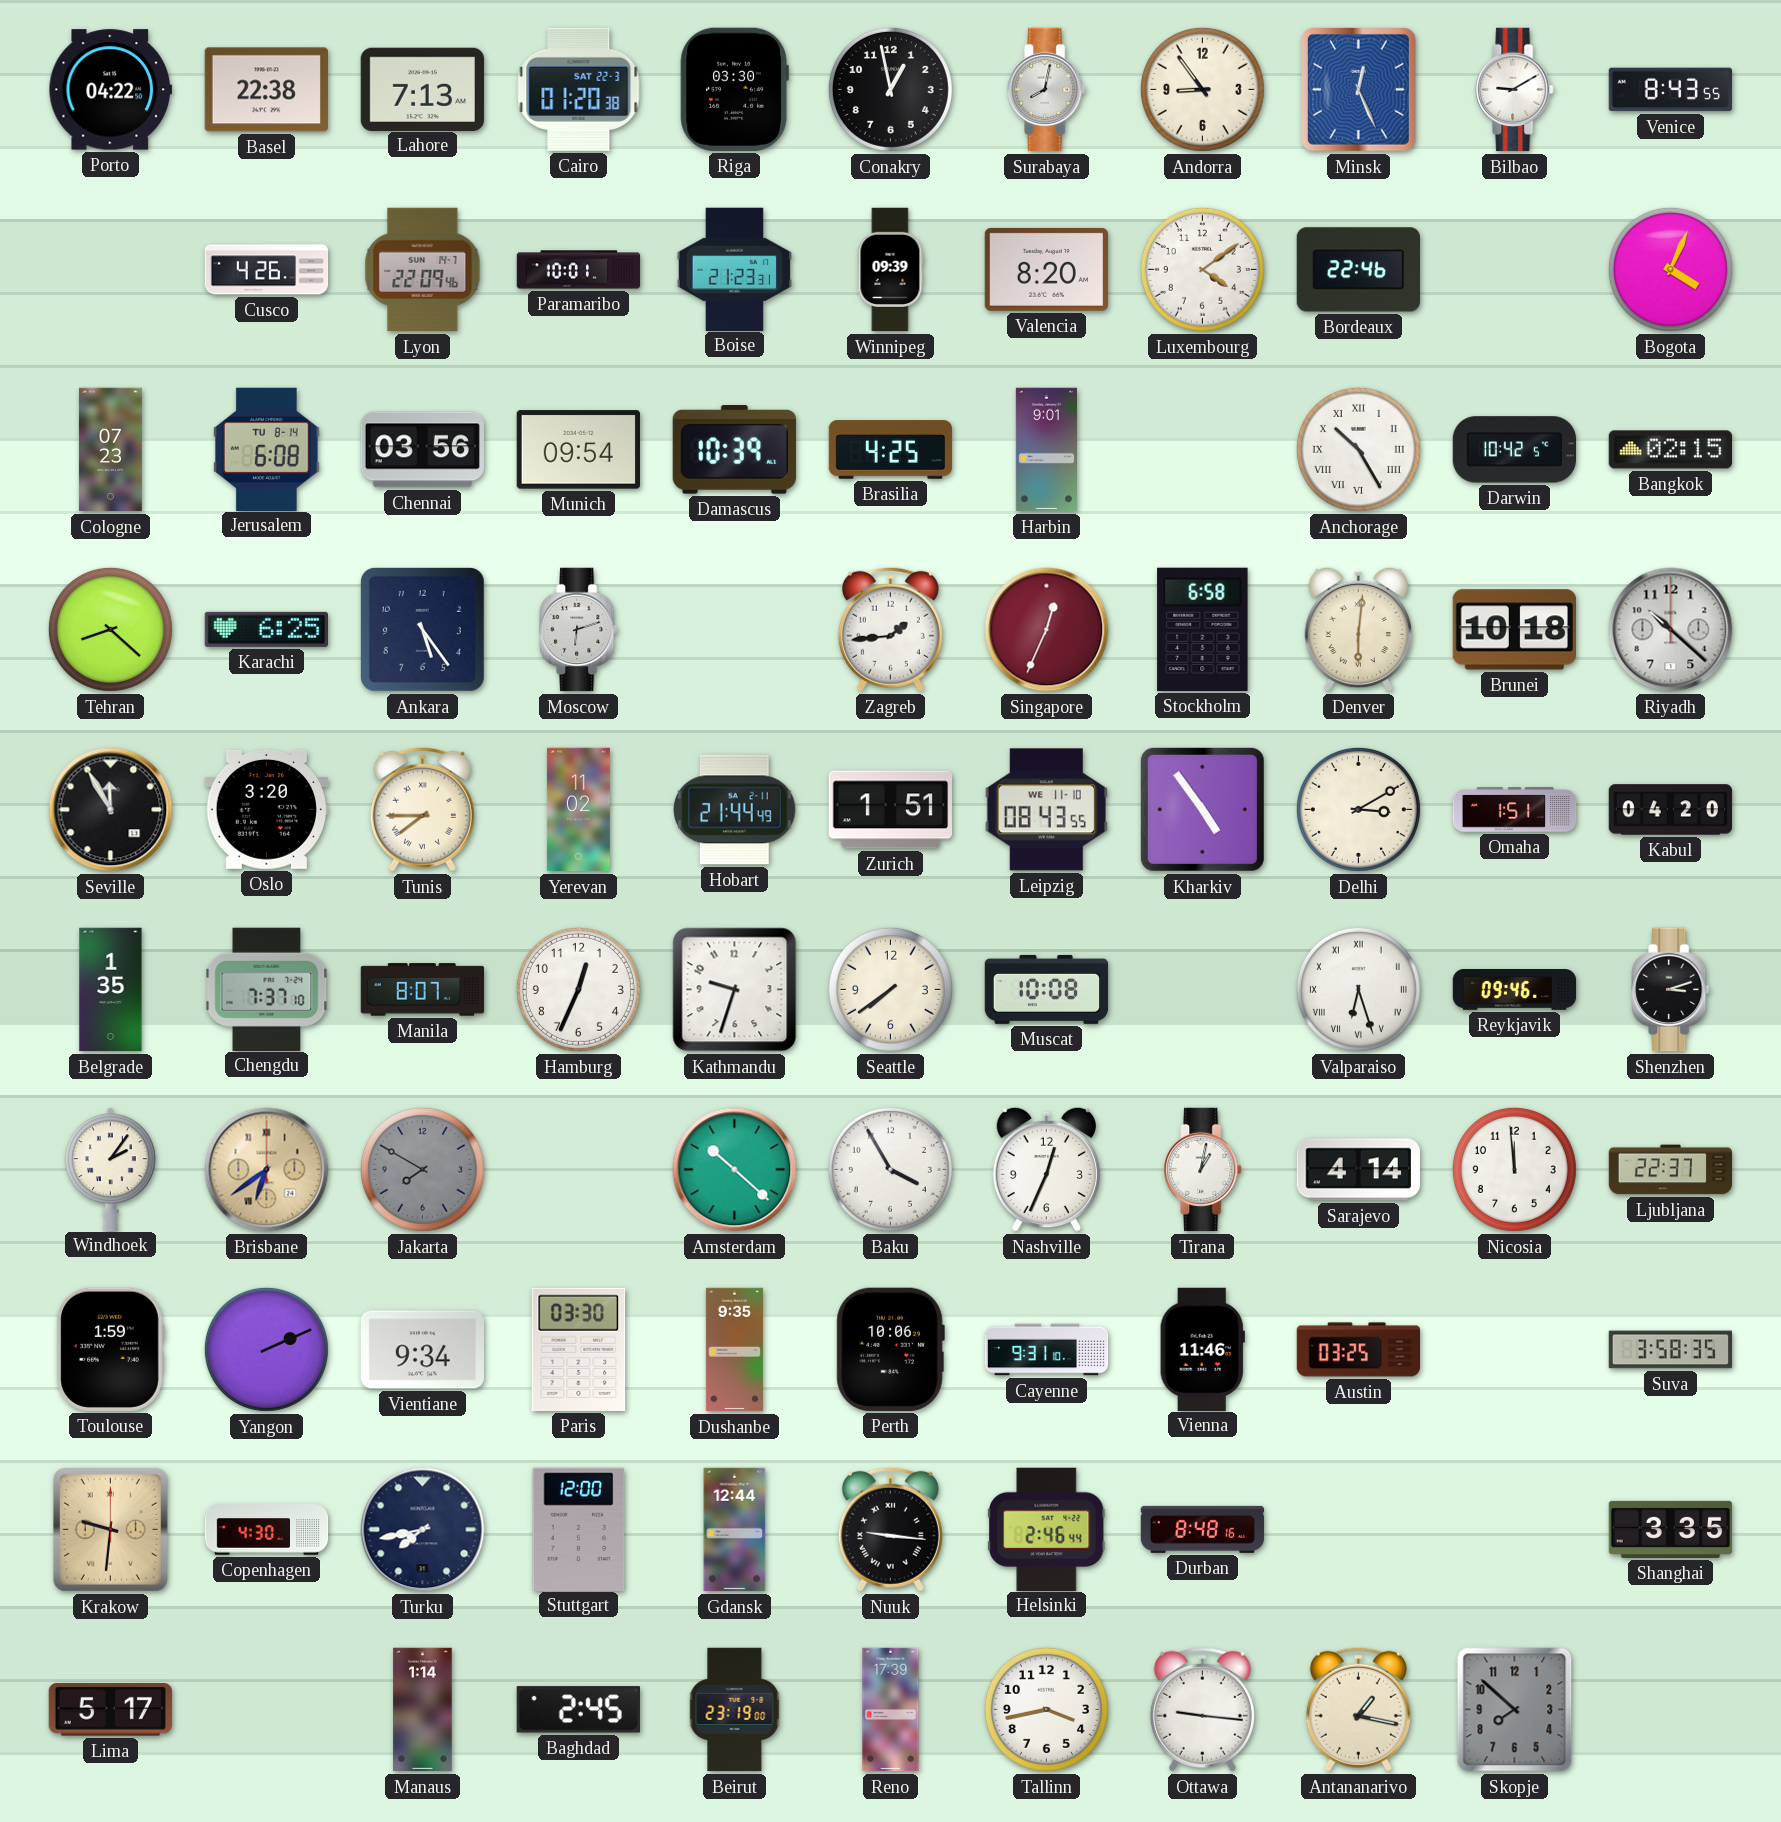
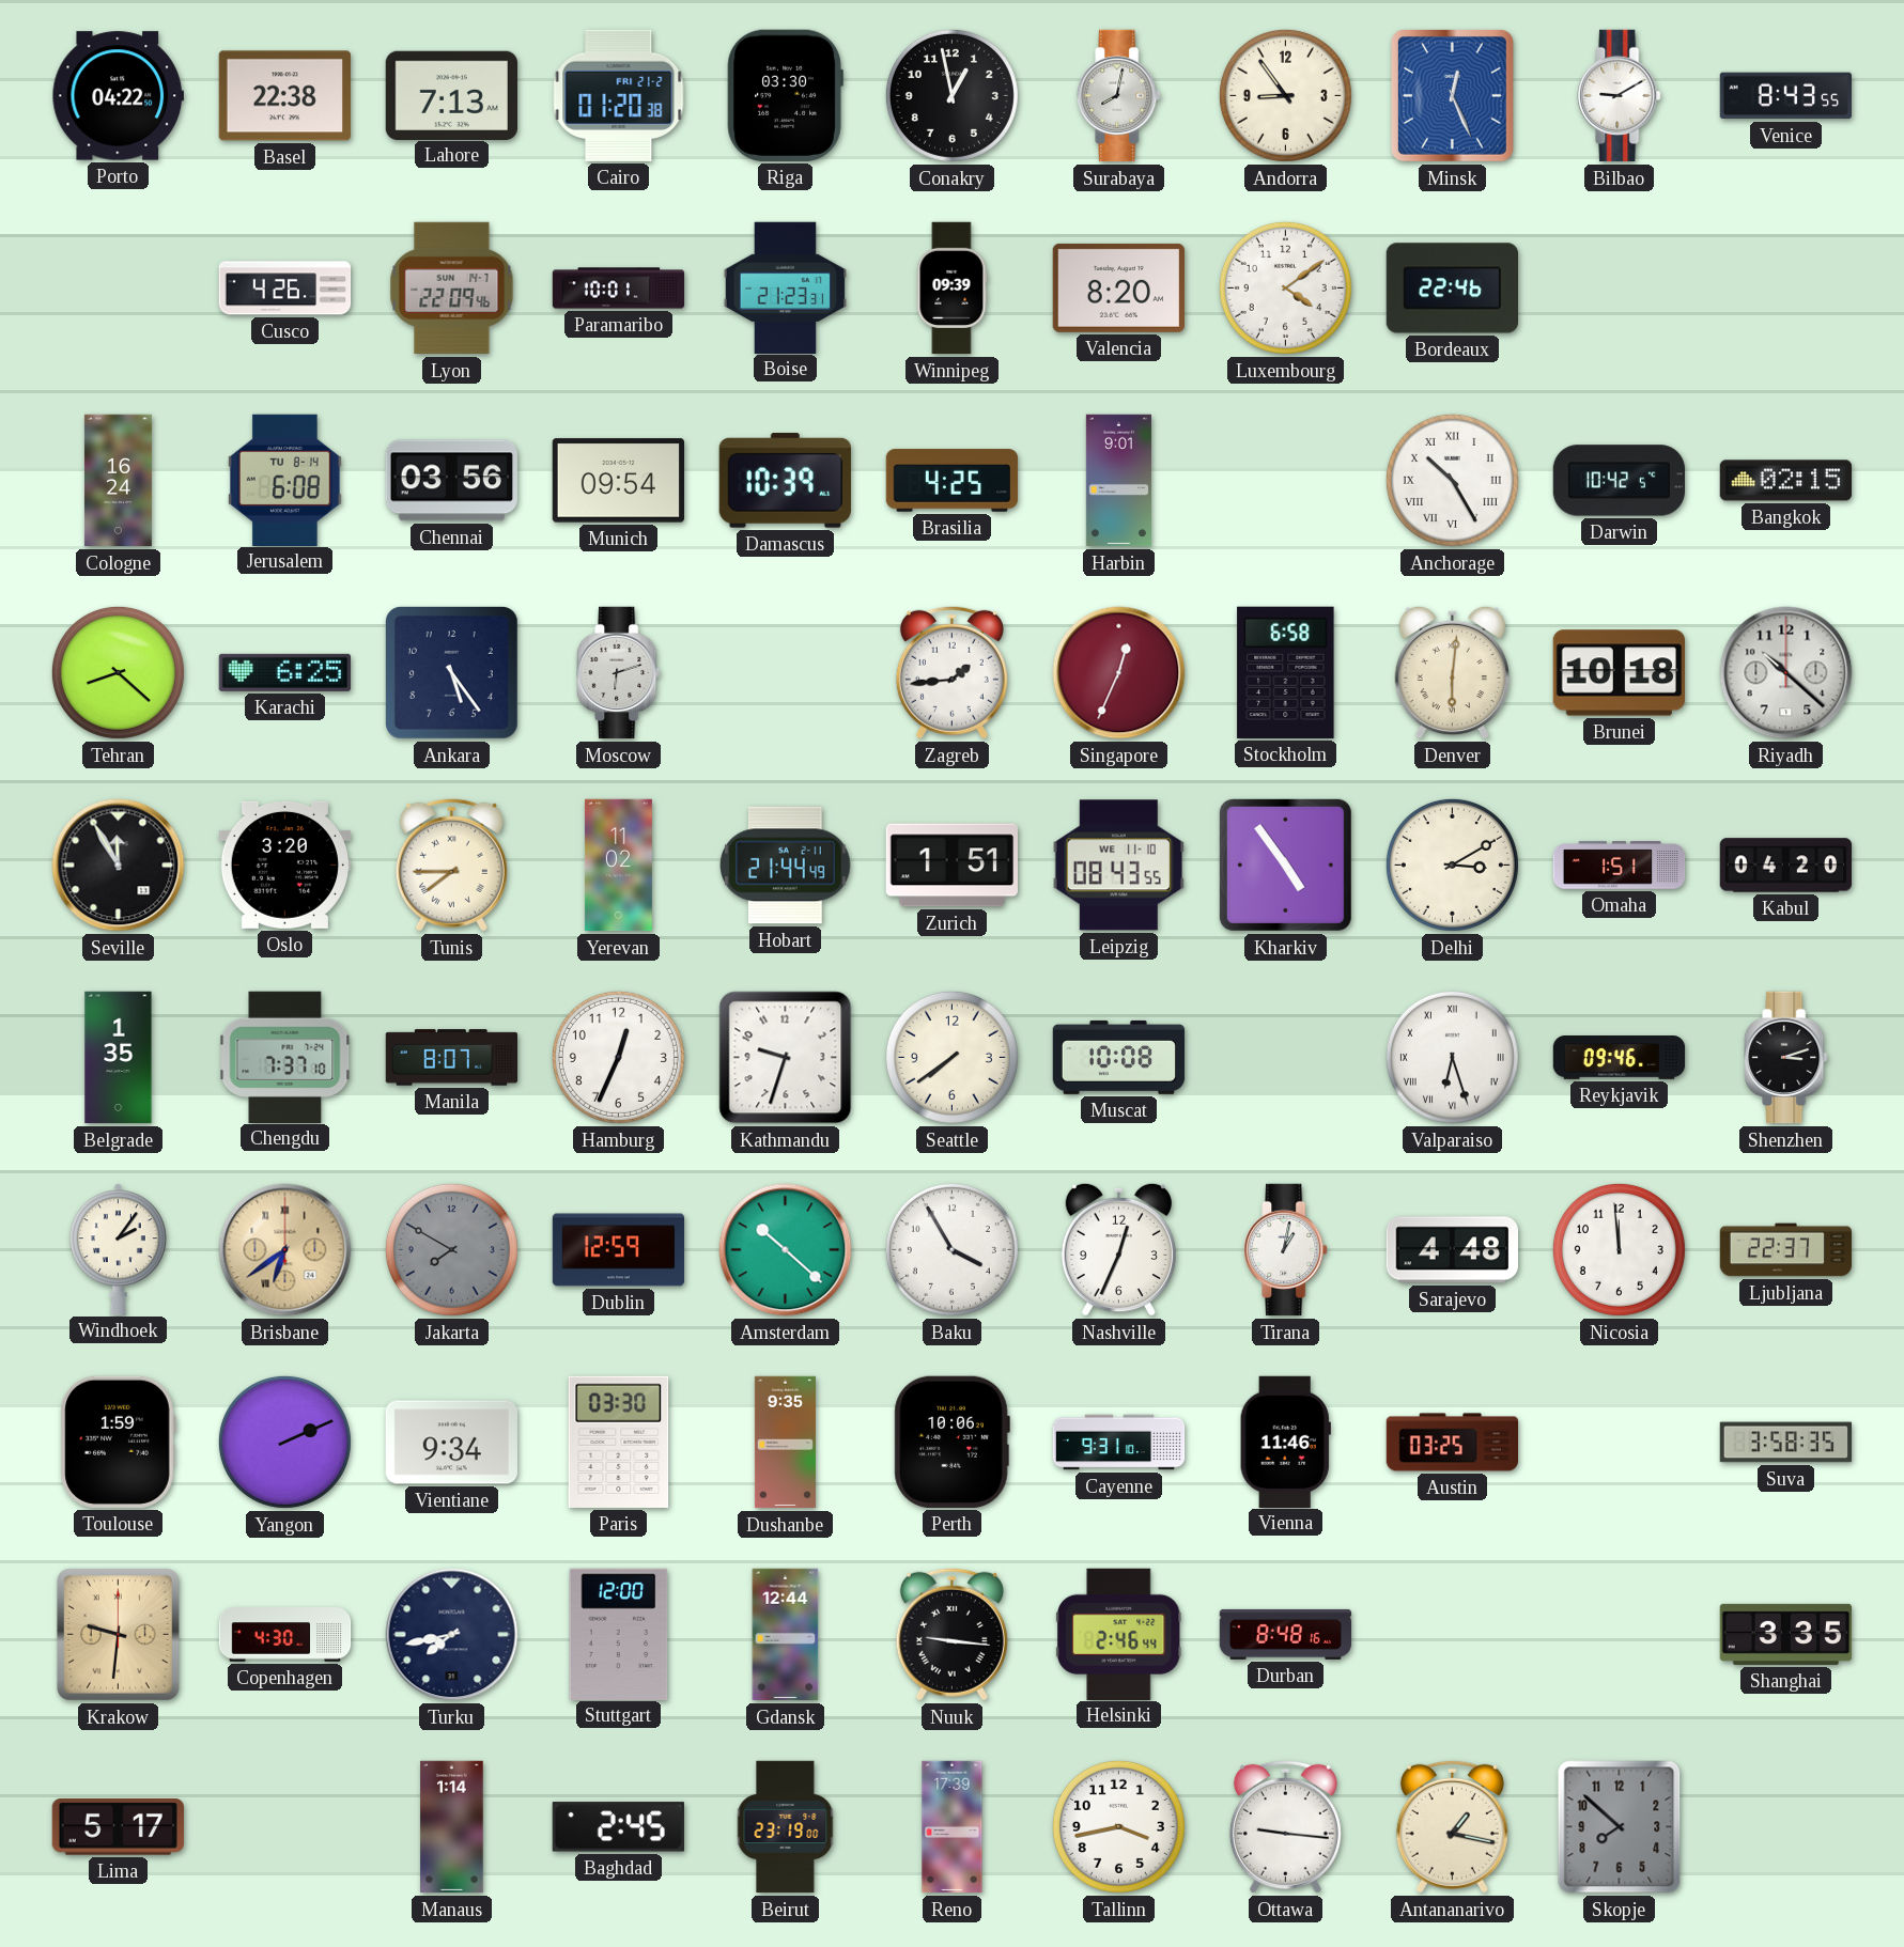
Cairo date: SAT 22-3 -> FRI 21-2
Bogota: 4:04 -> none
Cologne: 07:23 -> 16:24
Dublin: none -> 12:59
Sarajevo: 4:14 -> 4:48
